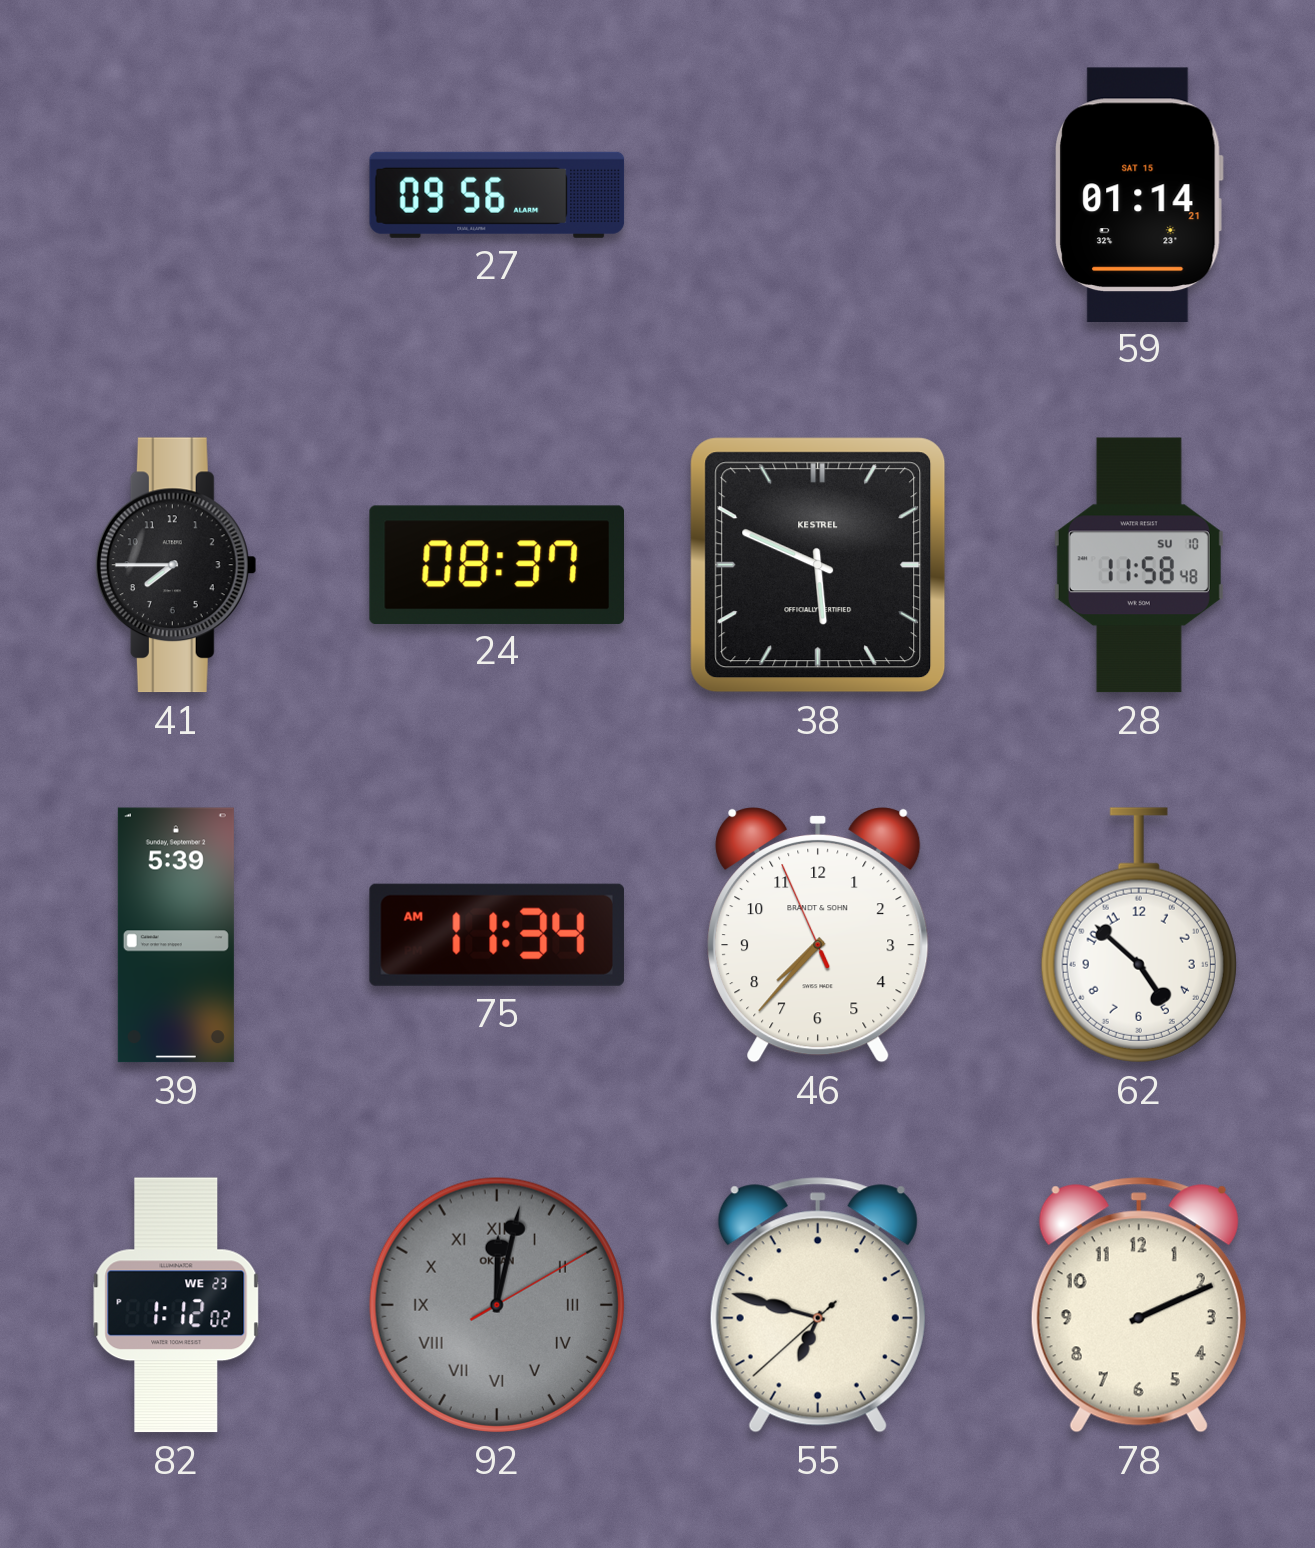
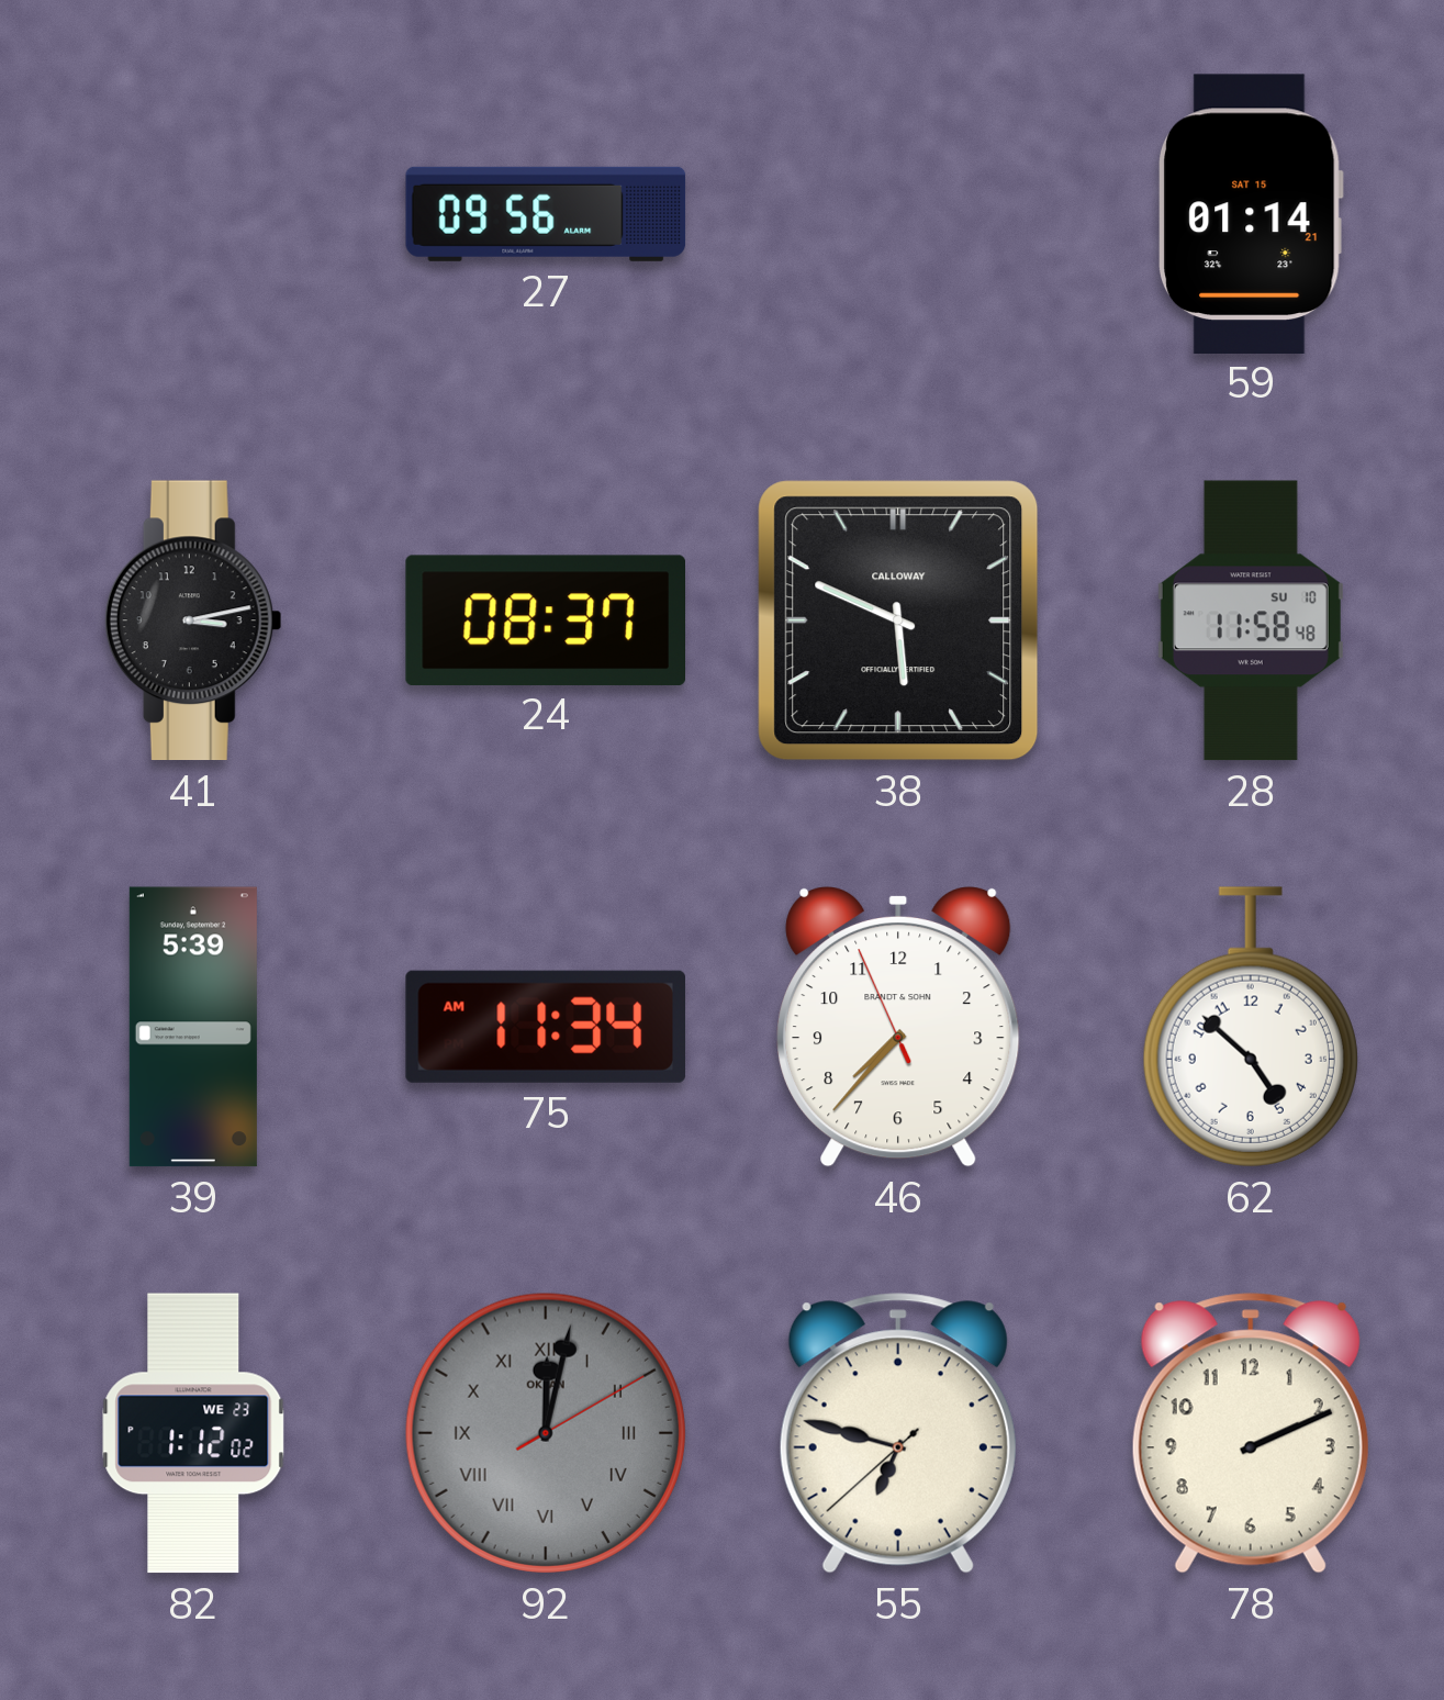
41: 7:45 -> 3:13
38 brand: KESTREL -> CALLOWAY
